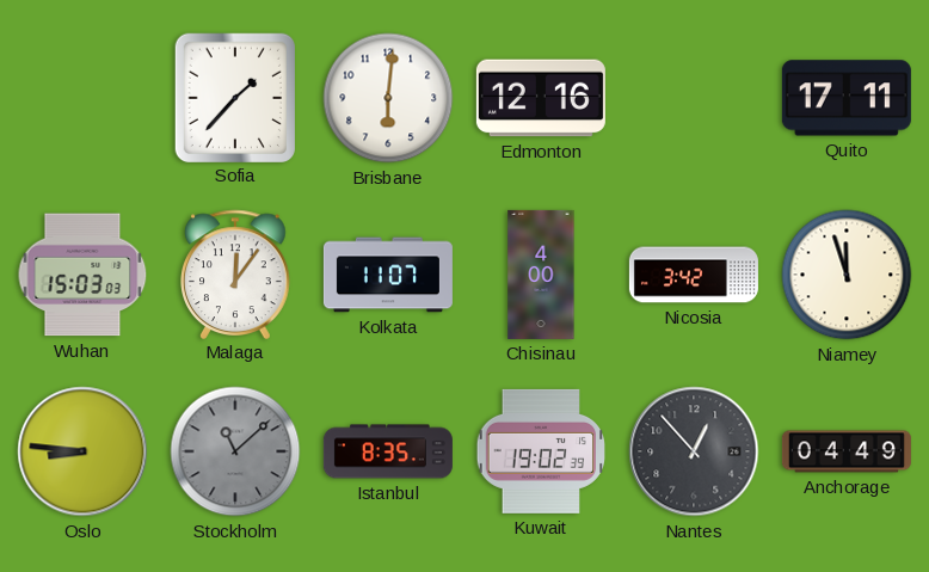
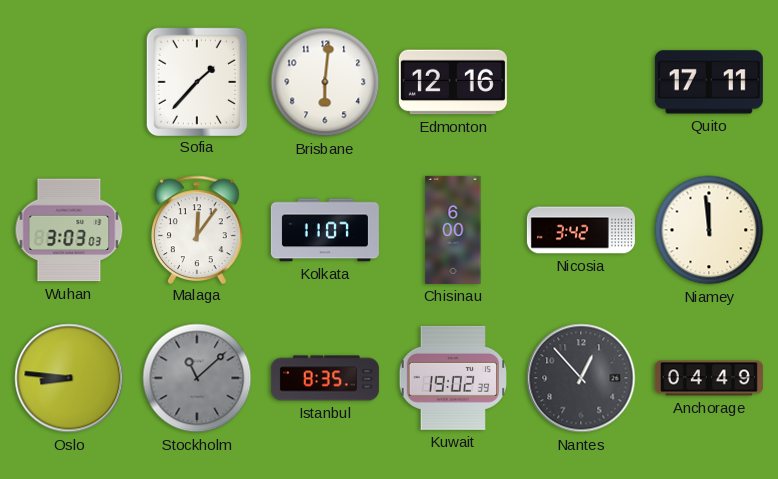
Wuhan: 15:03 -> 3:03
Chisinau: 4:00 -> 6:00
Niamey: 11:57 -> 11:59
